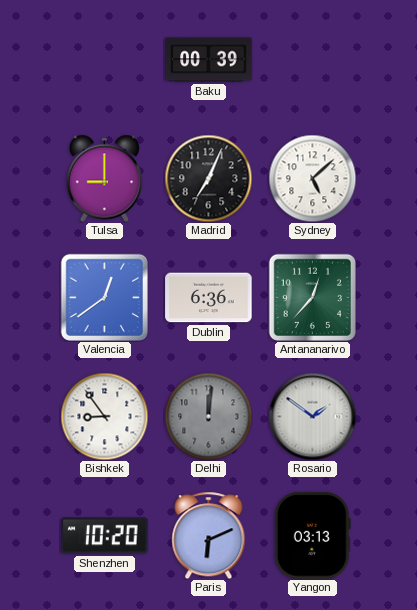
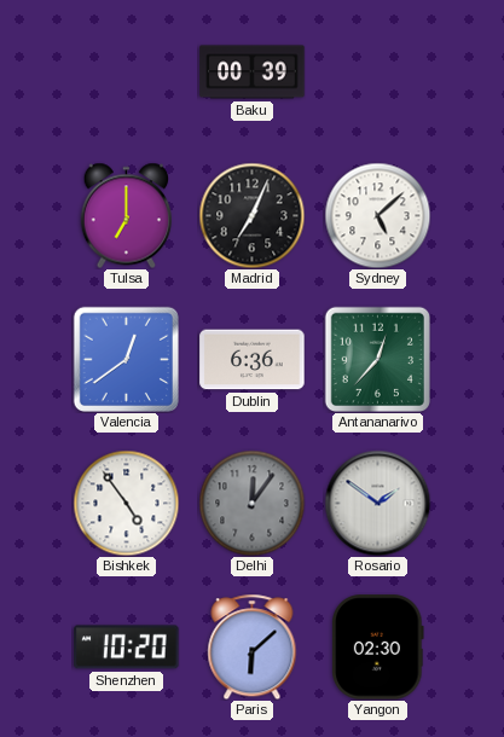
Tulsa: 9:00 -> 7:00
Bishkek: 8:54 -> 4:54
Delhi: 12:01 -> 12:06
Paris: 6:11 -> 6:08
Yangon: 03:13 -> 02:30
